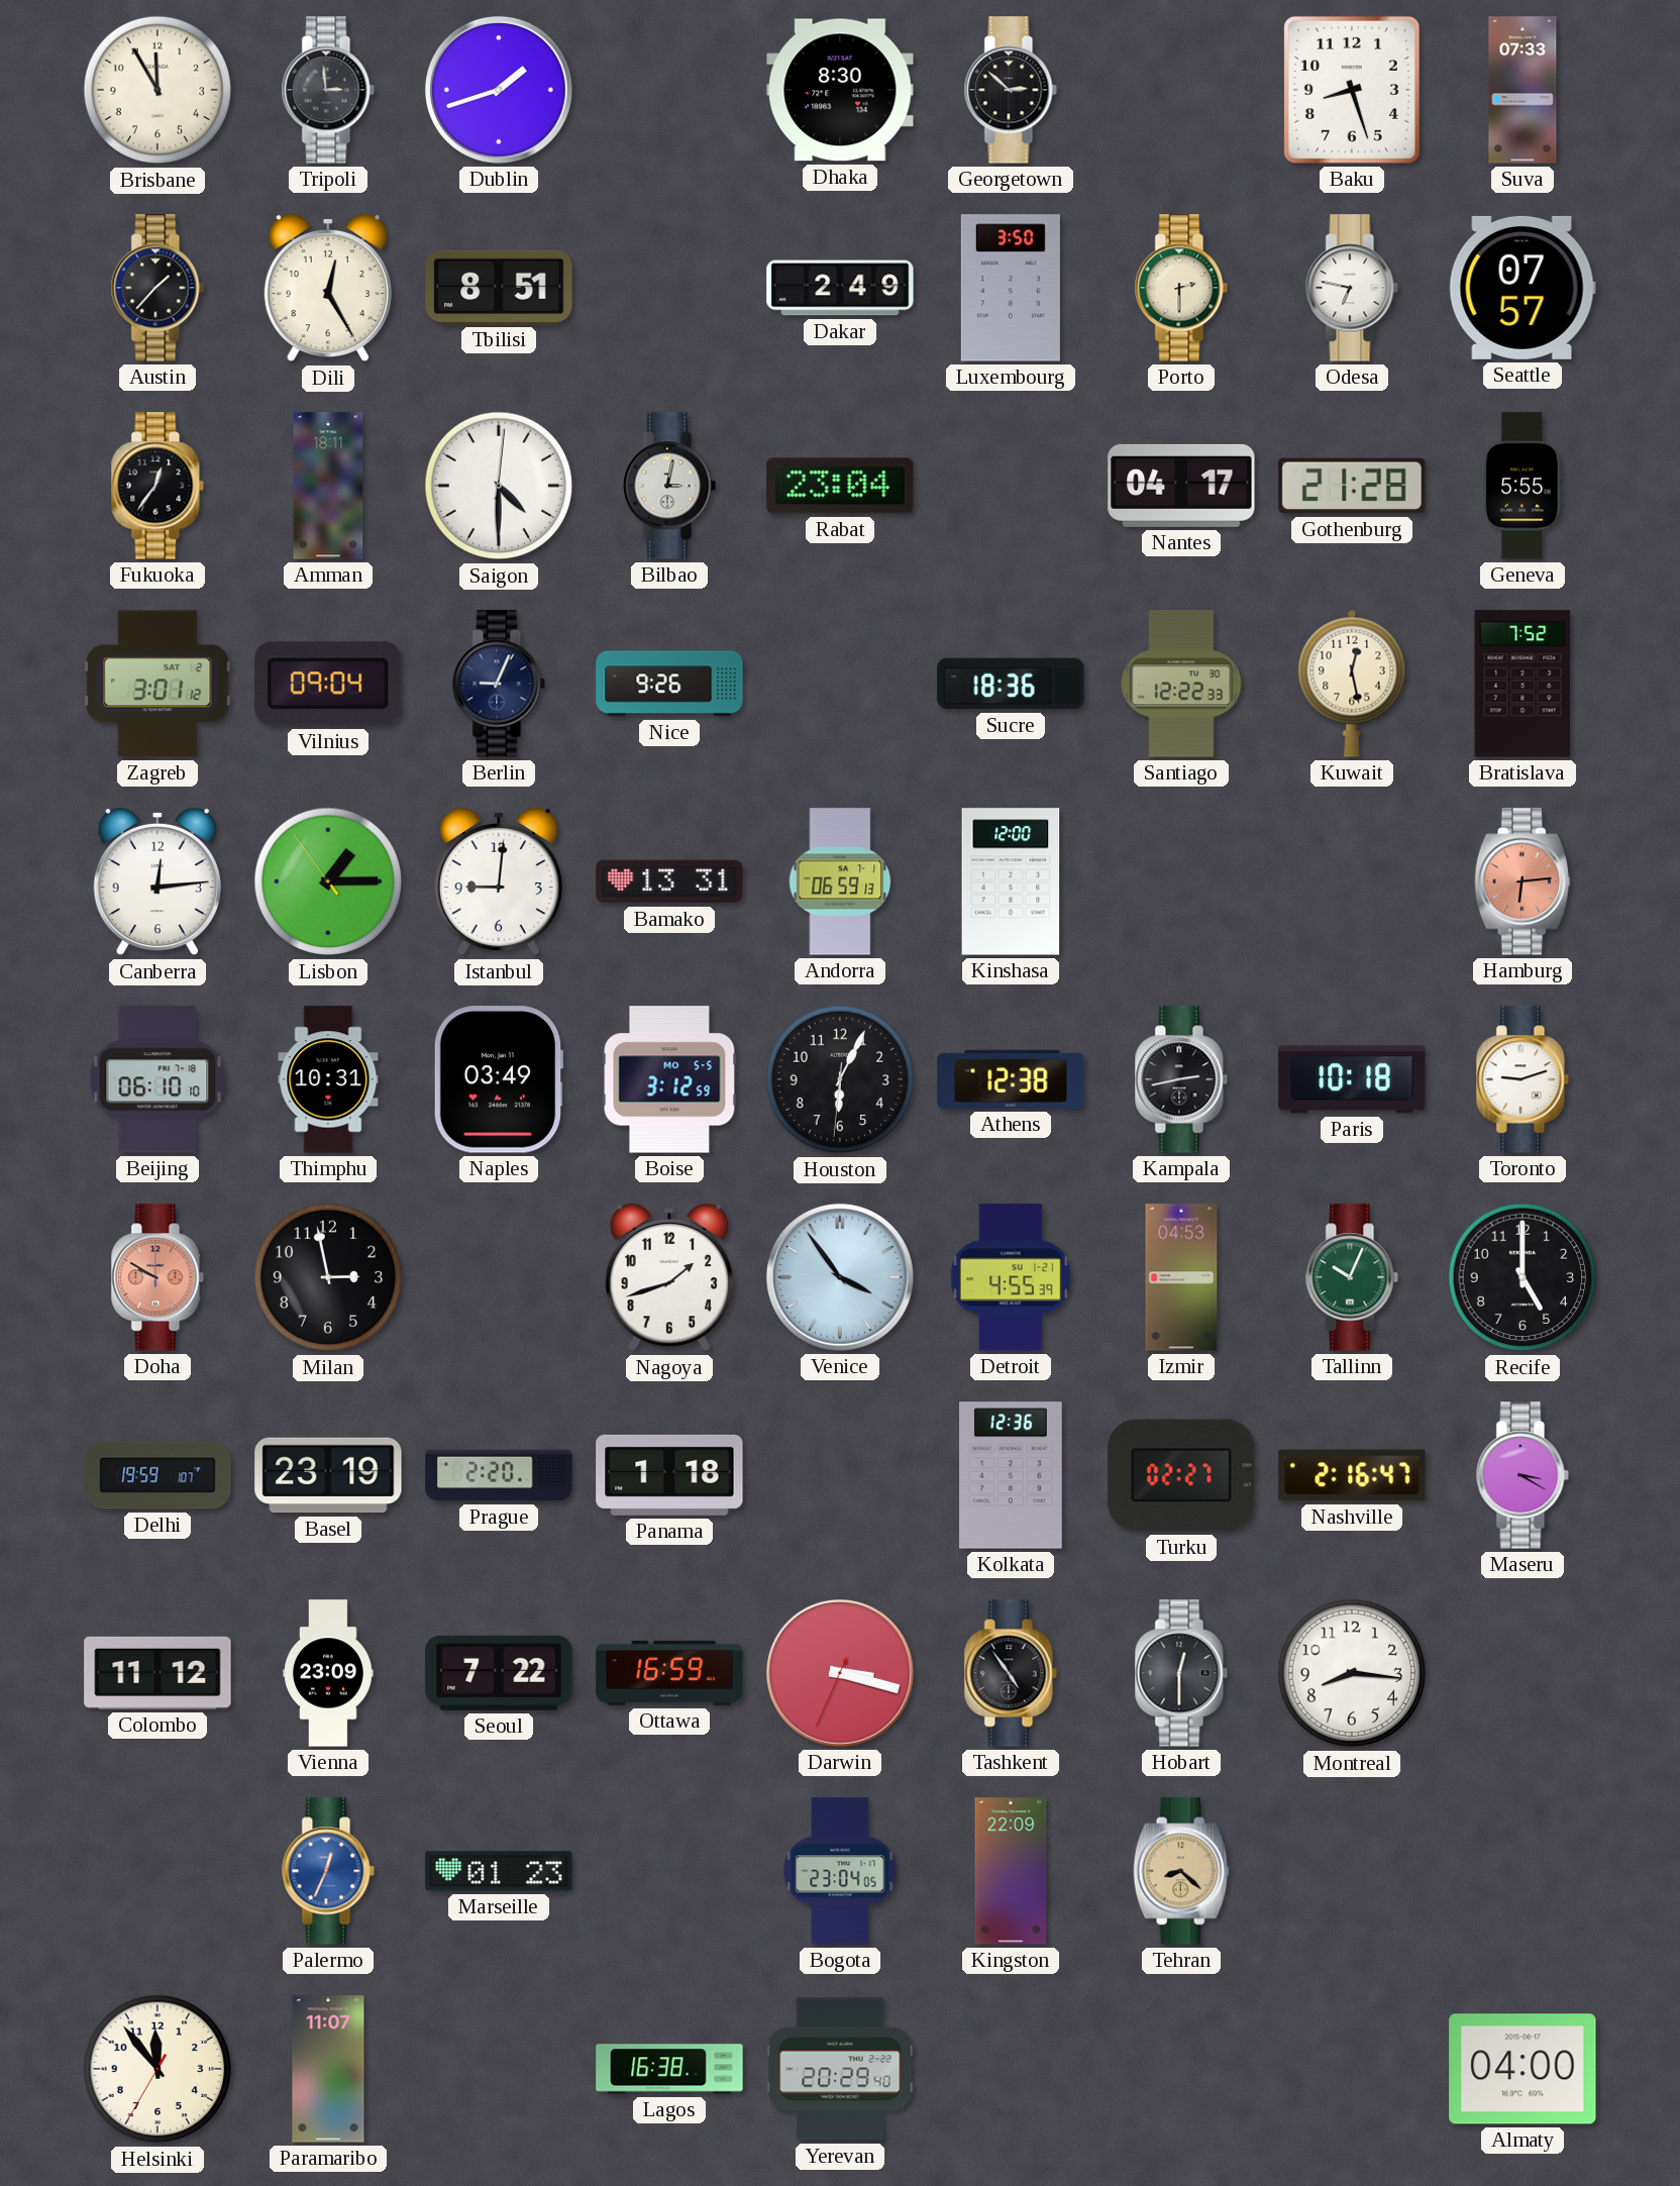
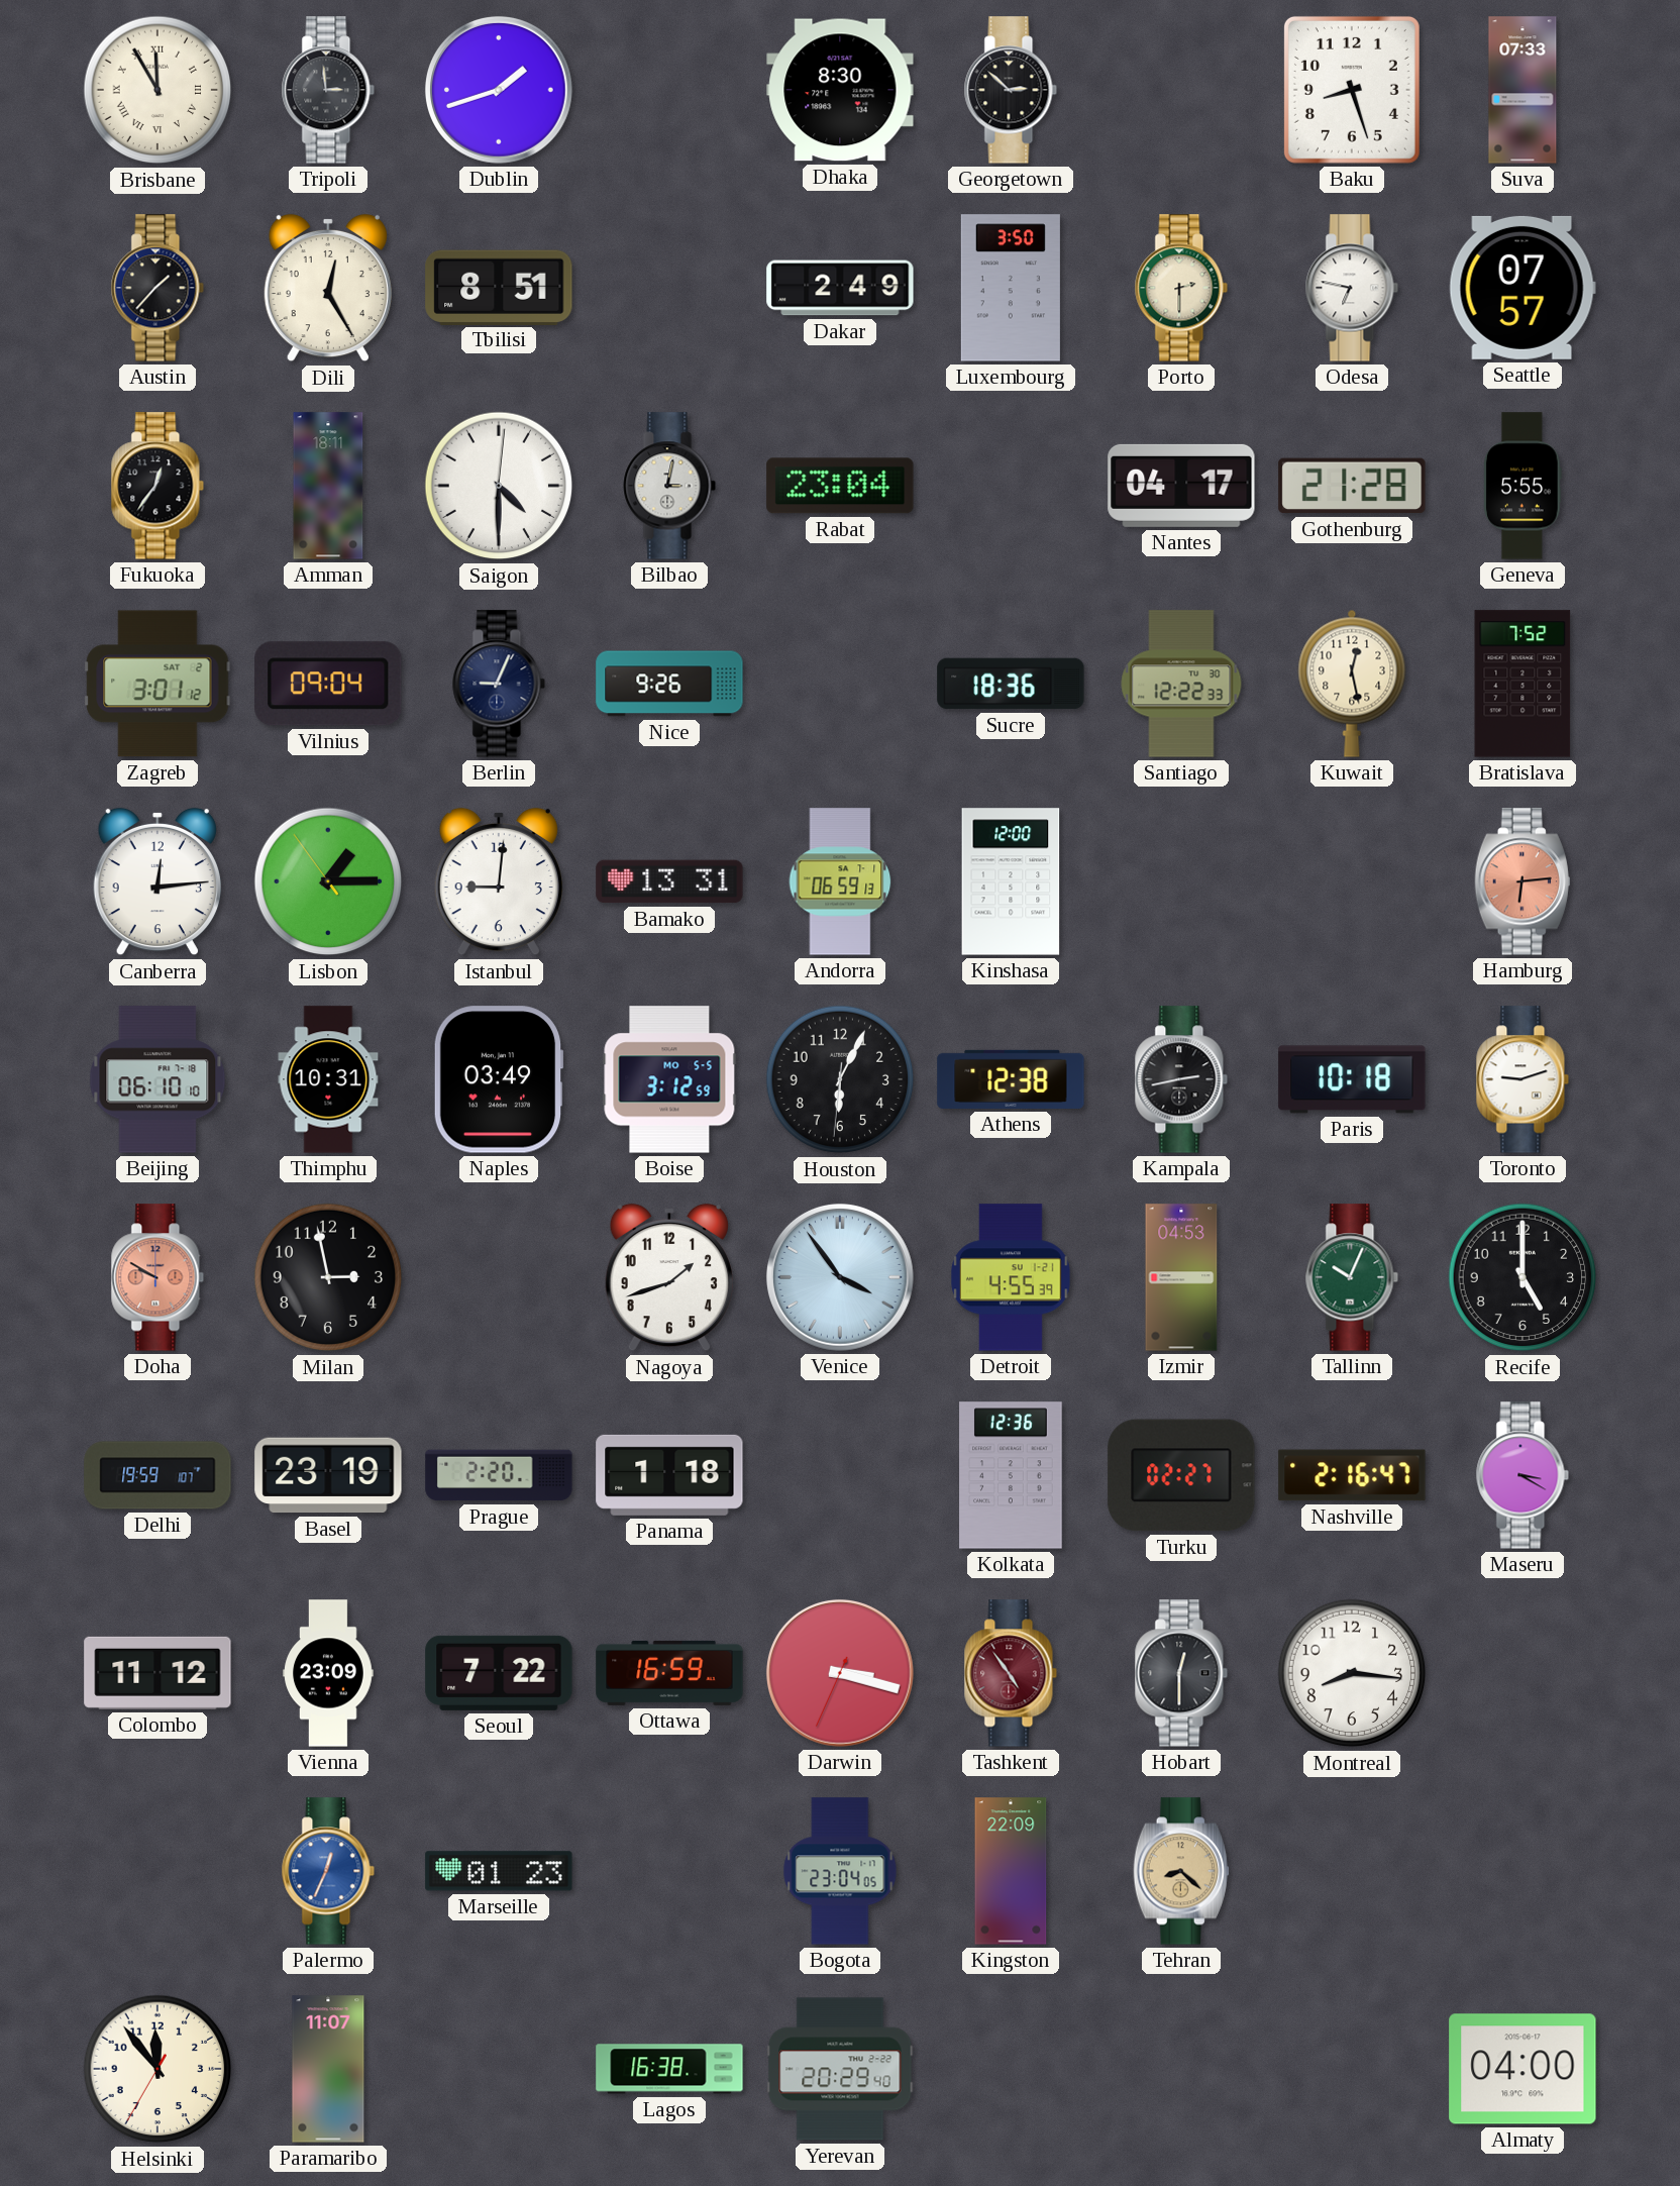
Brisbane numerals: Arabic -> Roman
Tashkent dial: black -> burgundy
